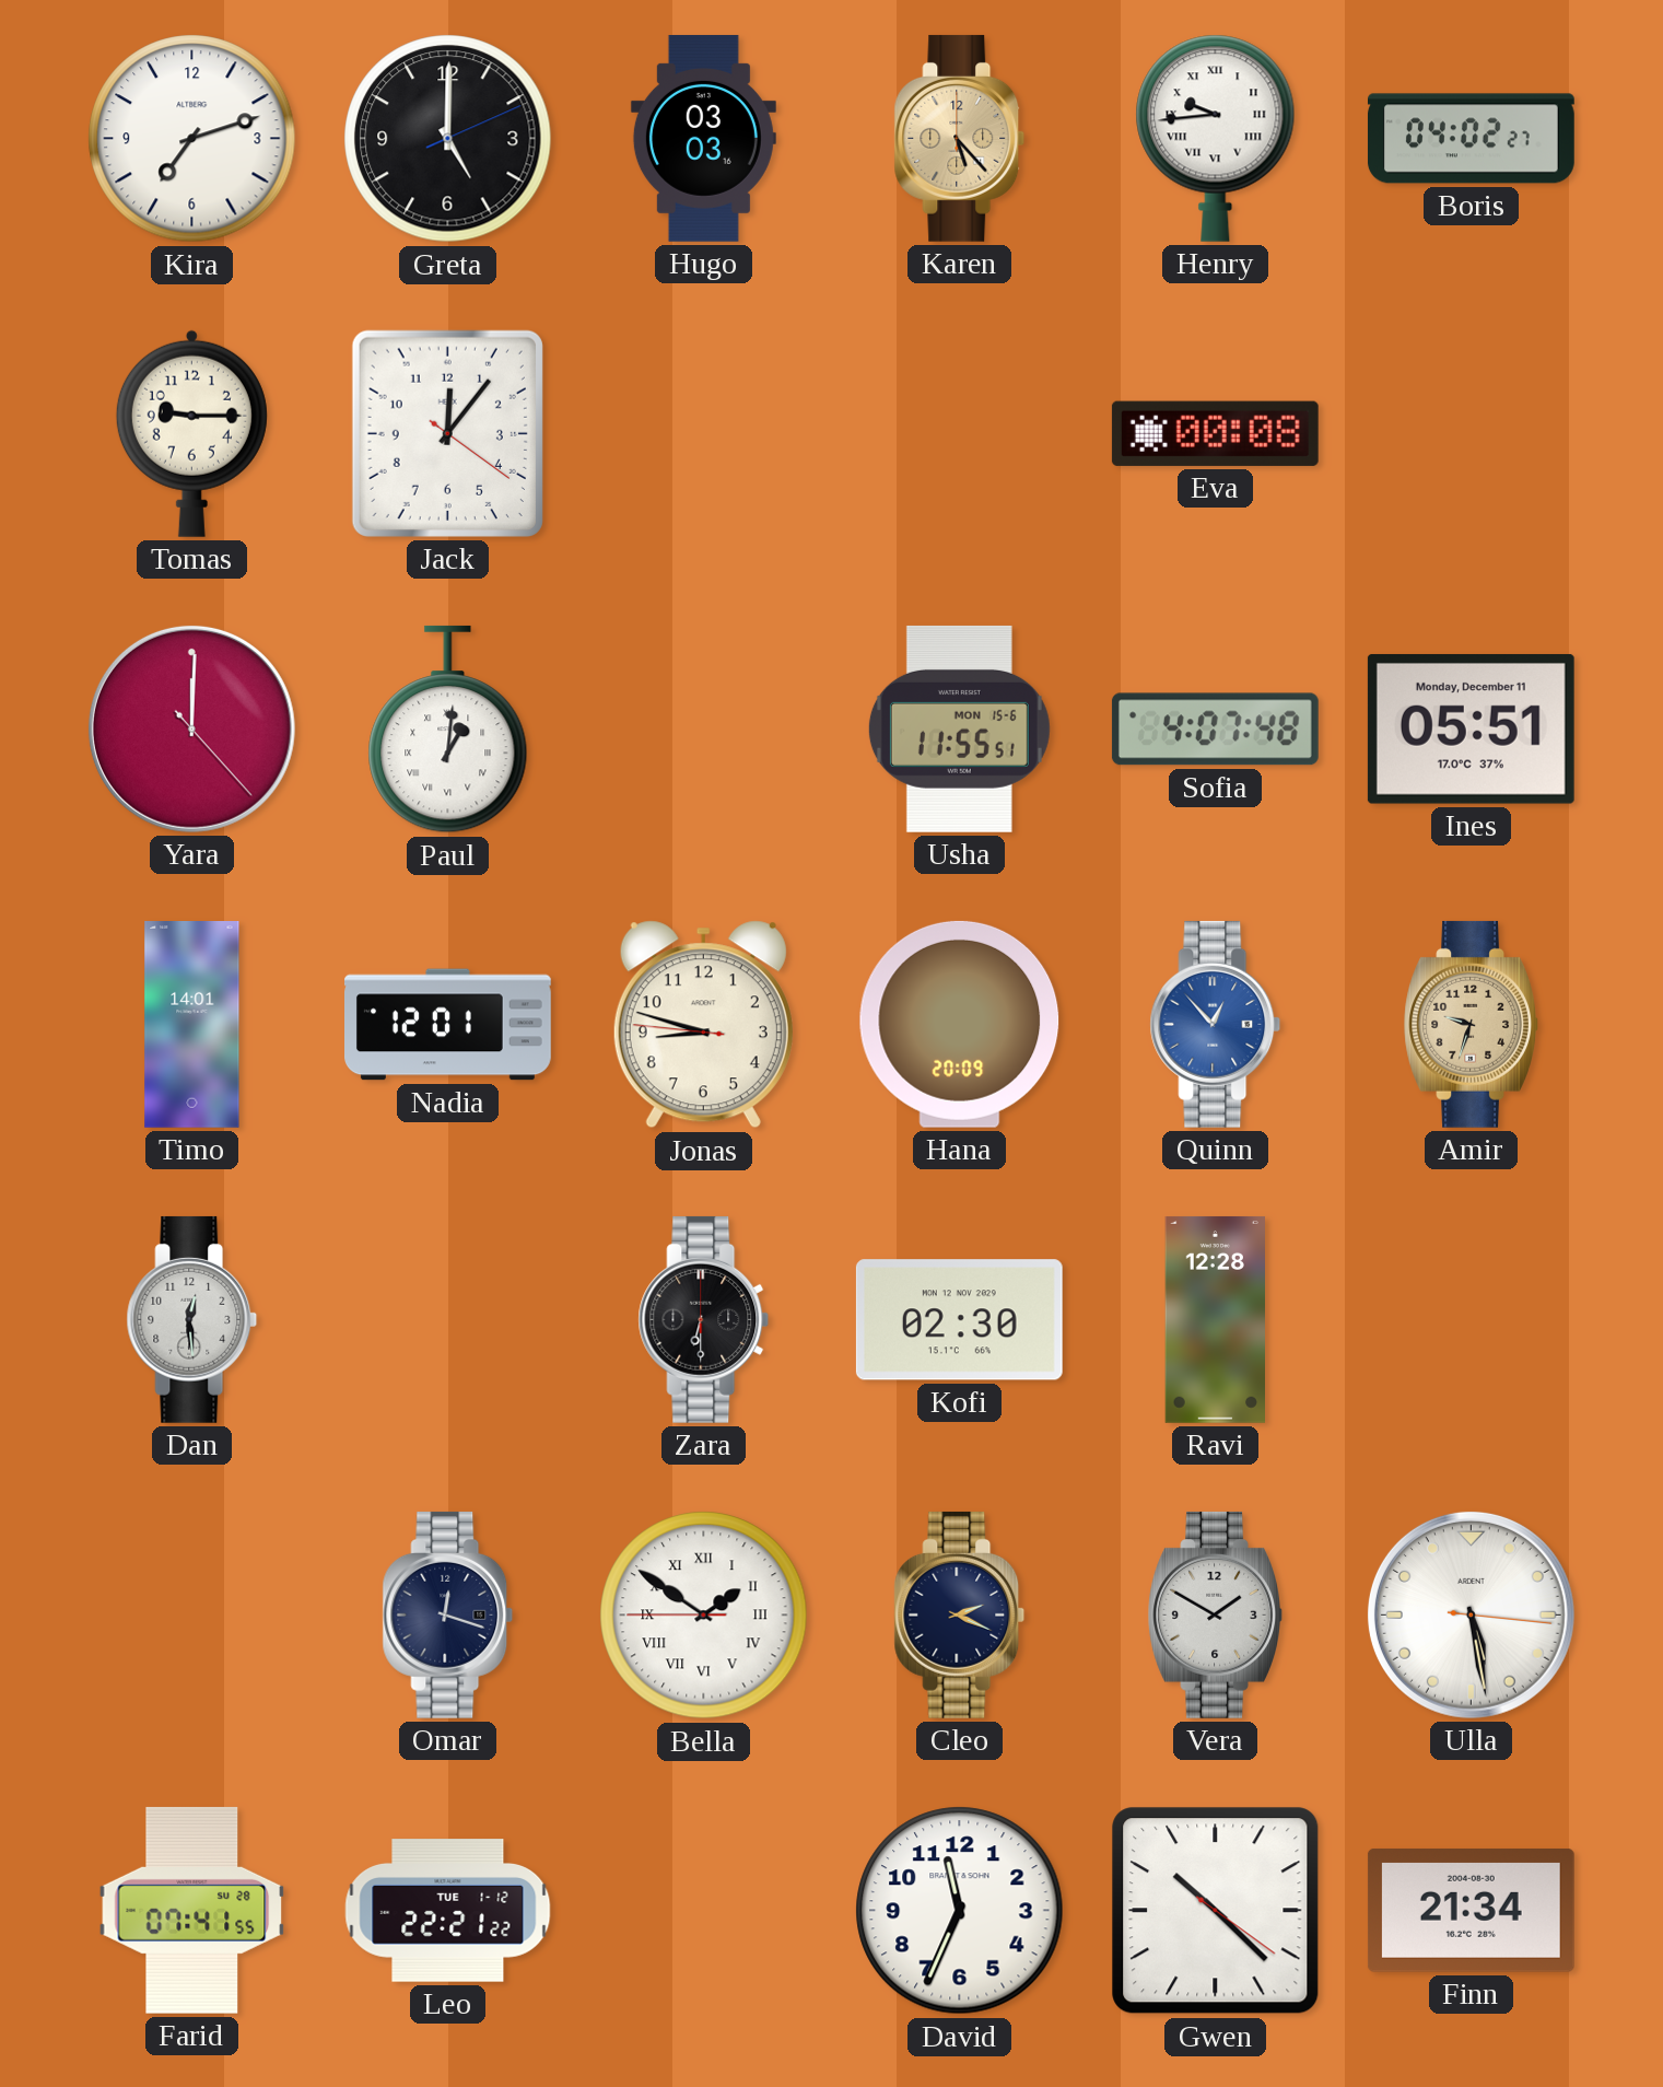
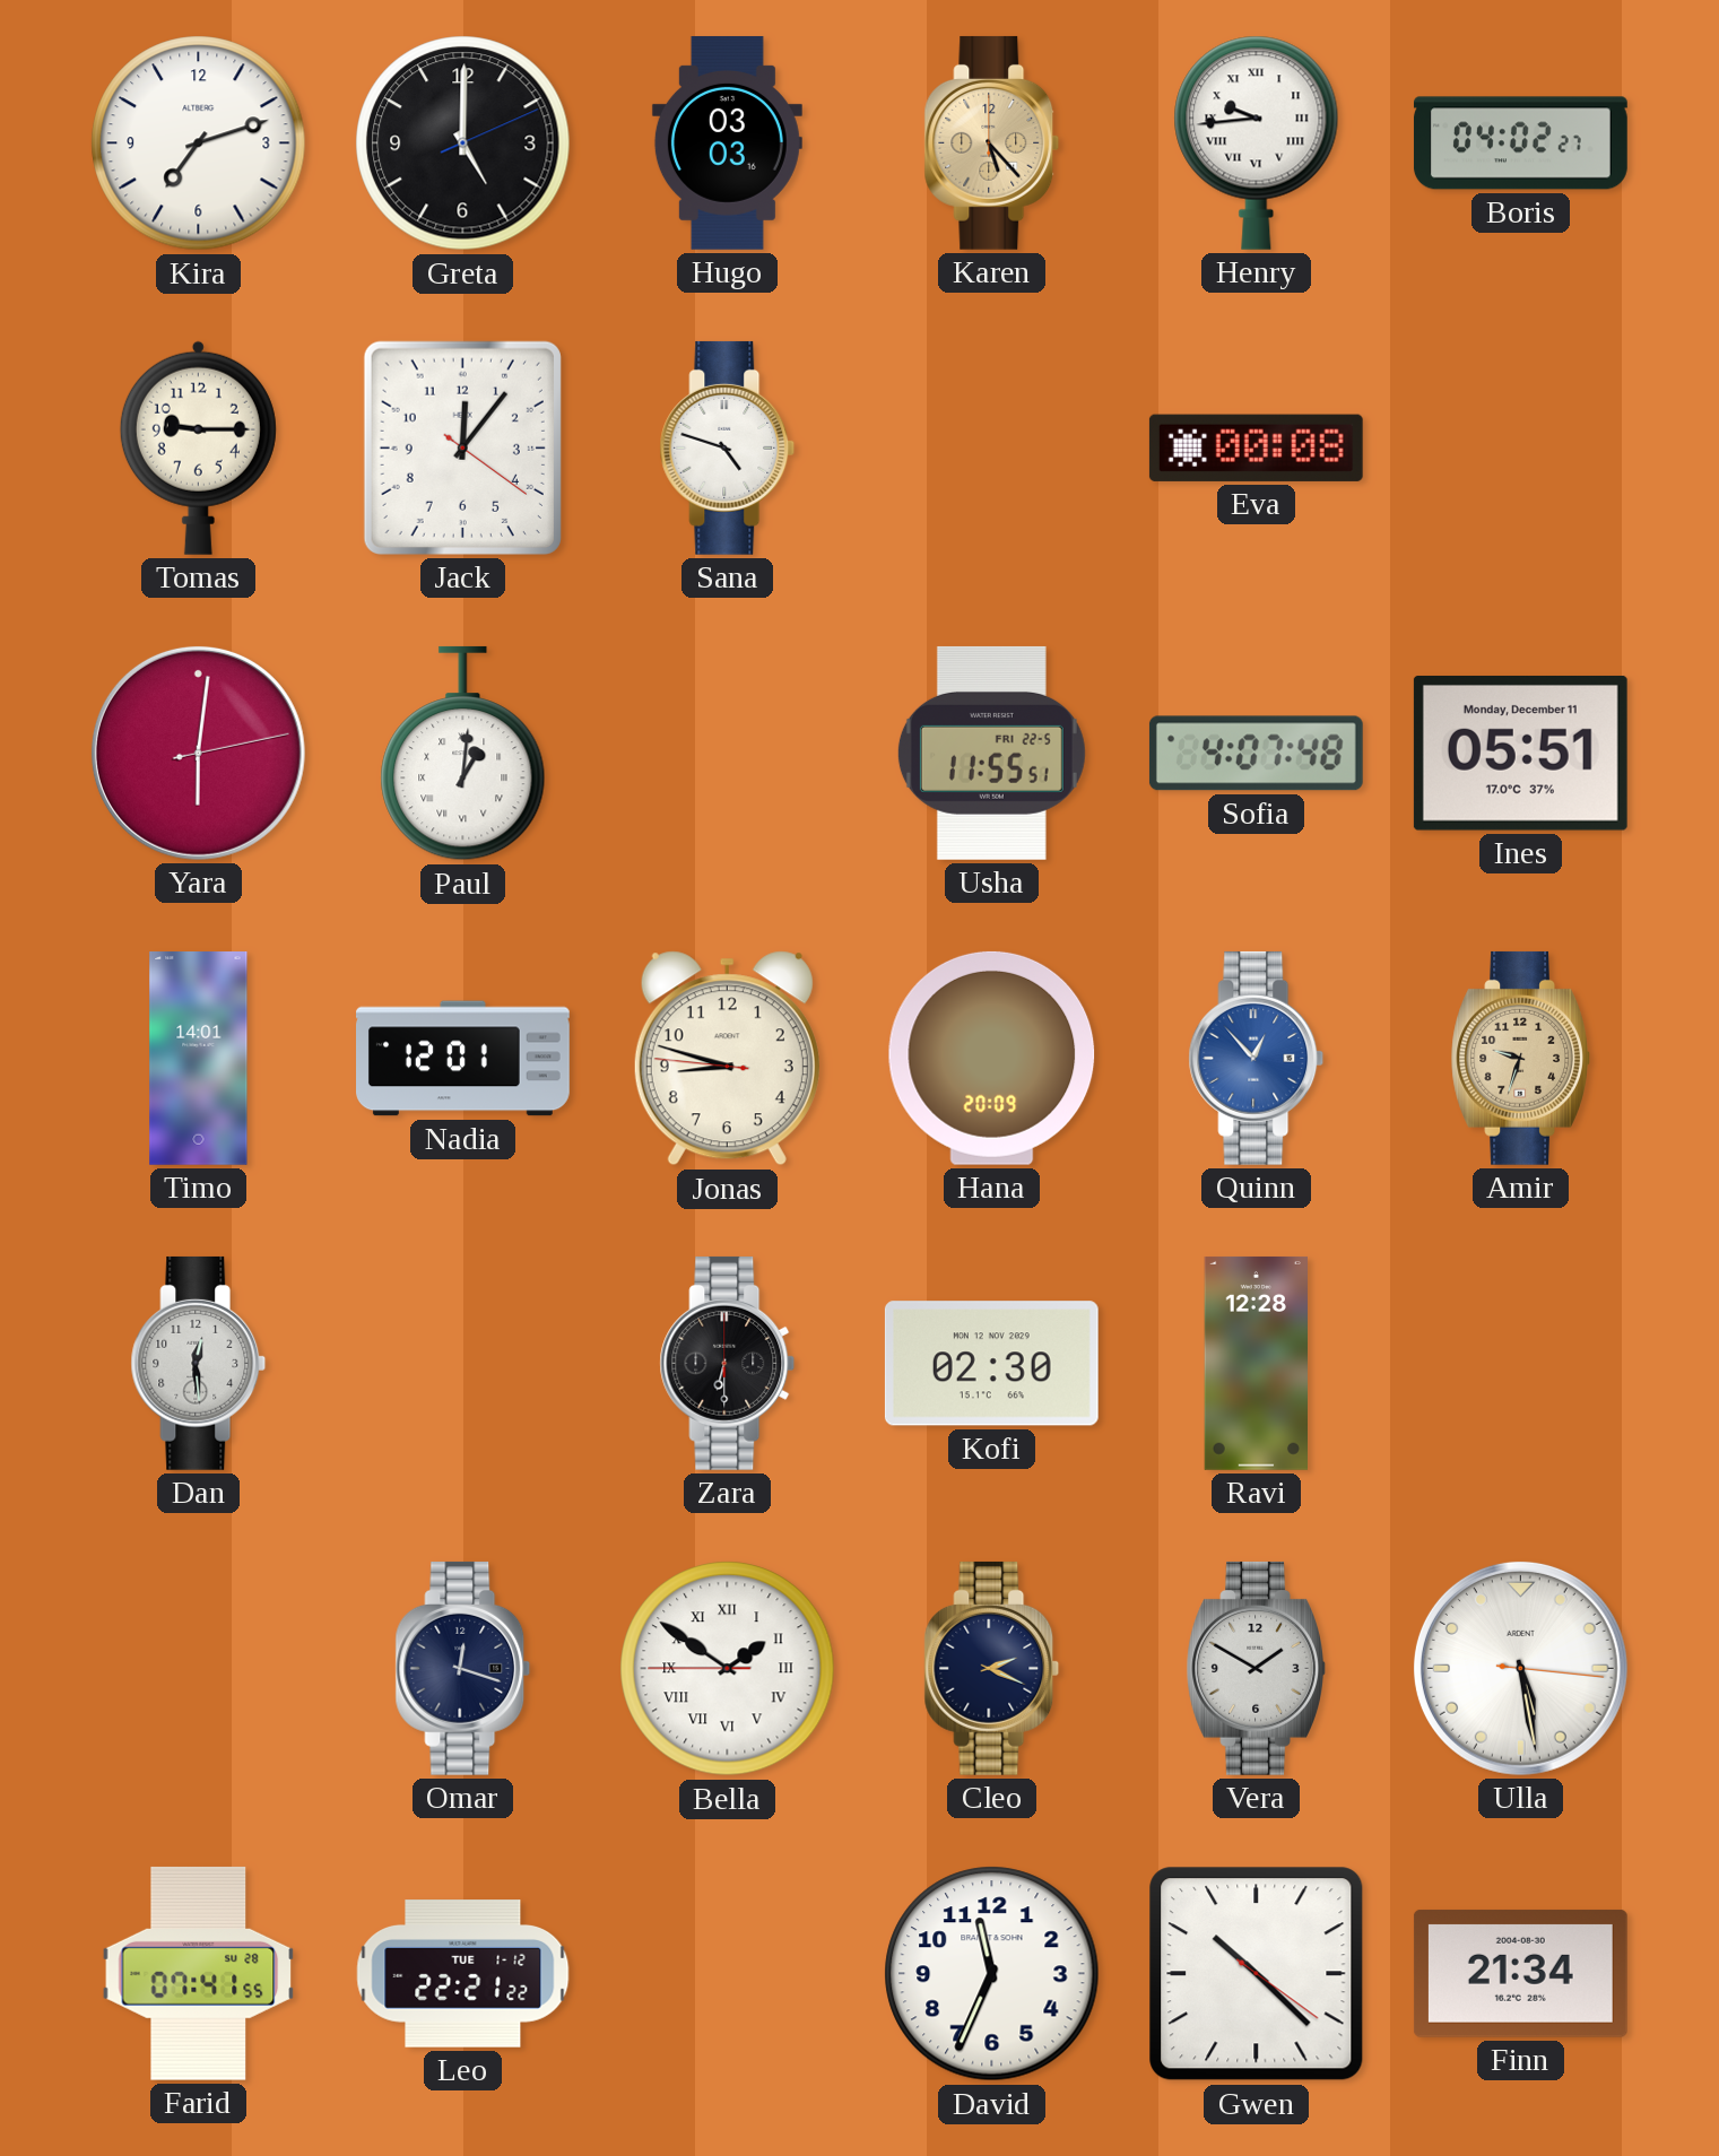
Sana: none -> 4:48
Yara: 12:00 -> 6:01
Usha date: MON 15-6 -> FRI 22-5
